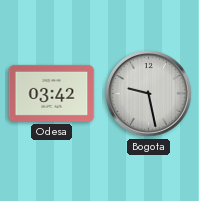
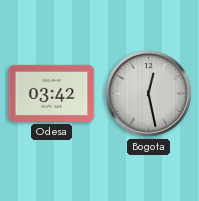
Bogota: 9:28 -> 12:28
